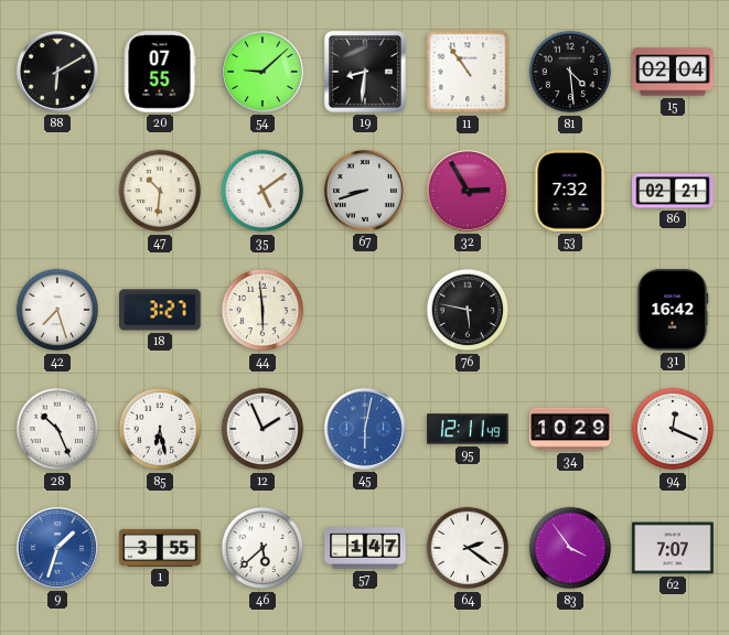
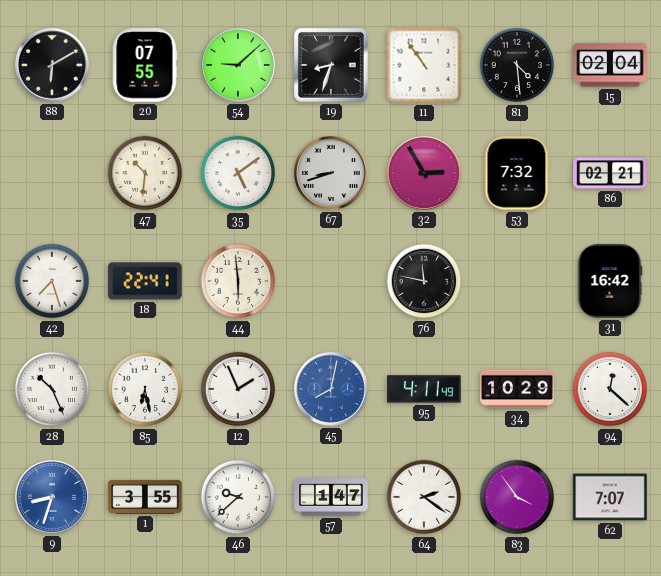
19: 8:31 -> 8:33
18: 3:27 -> 22:41
76: 5:47 -> 11:47
45: 6:02 -> 8:02
95: 12:11 -> 4:11
94: 12:19 -> 12:22
9: 1:33 -> 8:33
46: 5:38 -> 9:38
